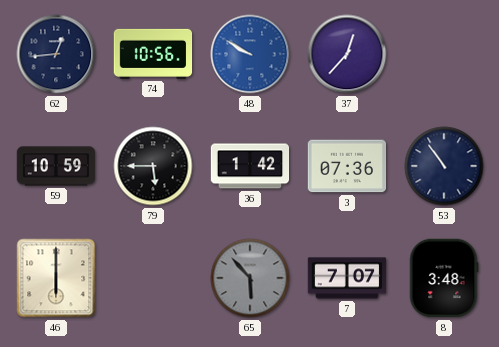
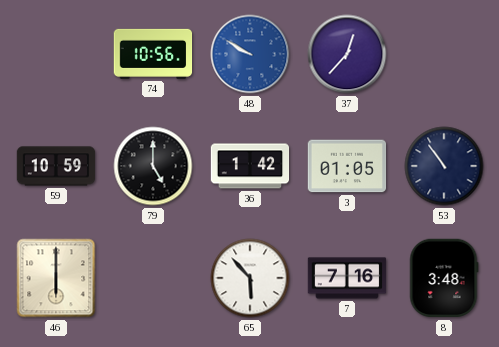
62: 12:44 -> none
79: 5:45 -> 5:00
3: 07:36 -> 01:05
65 dial: grey -> white
7: 7:07 -> 7:16
